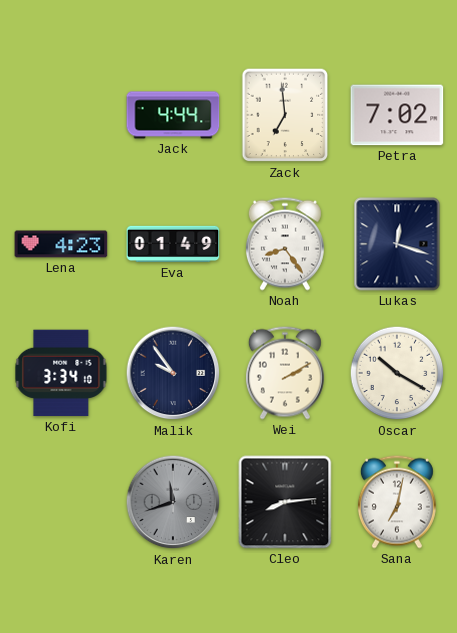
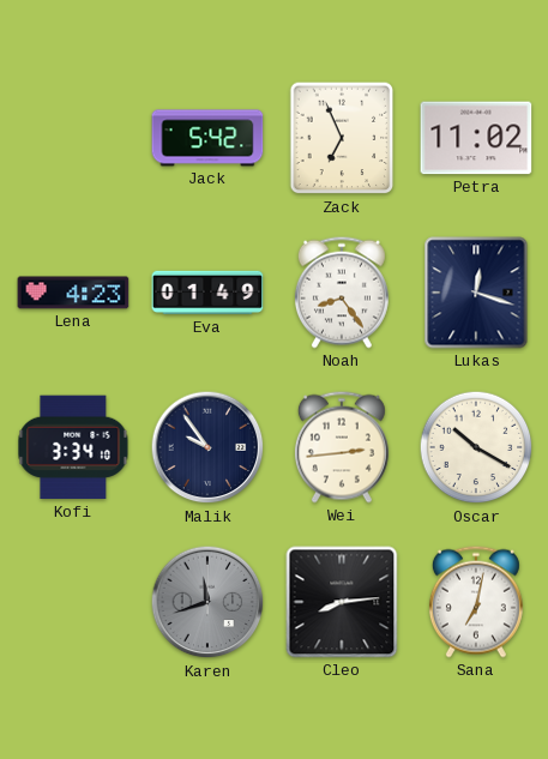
Jack: 4:44 -> 5:42
Zack: 6:59 -> 6:56
Petra: 7:02 -> 11:02
Wei: 2:10 -> 2:44
